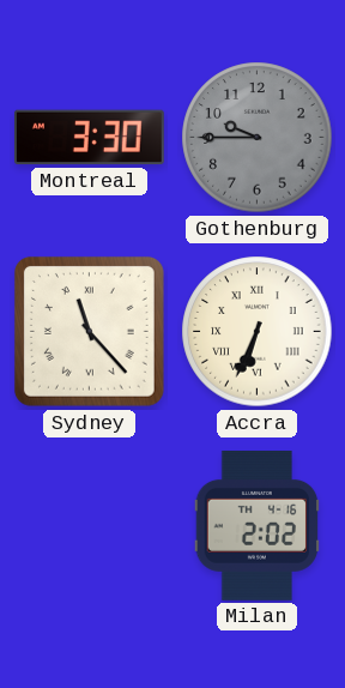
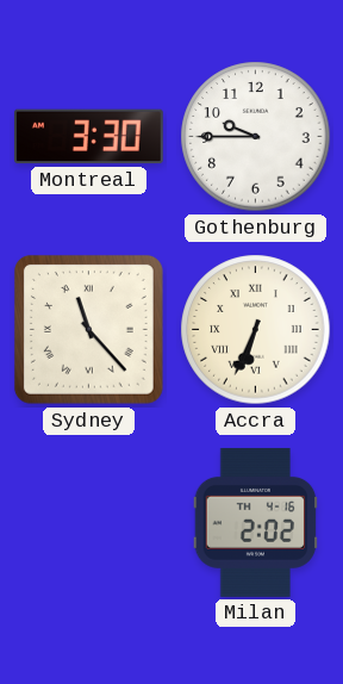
Gothenburg dial: grey -> white
